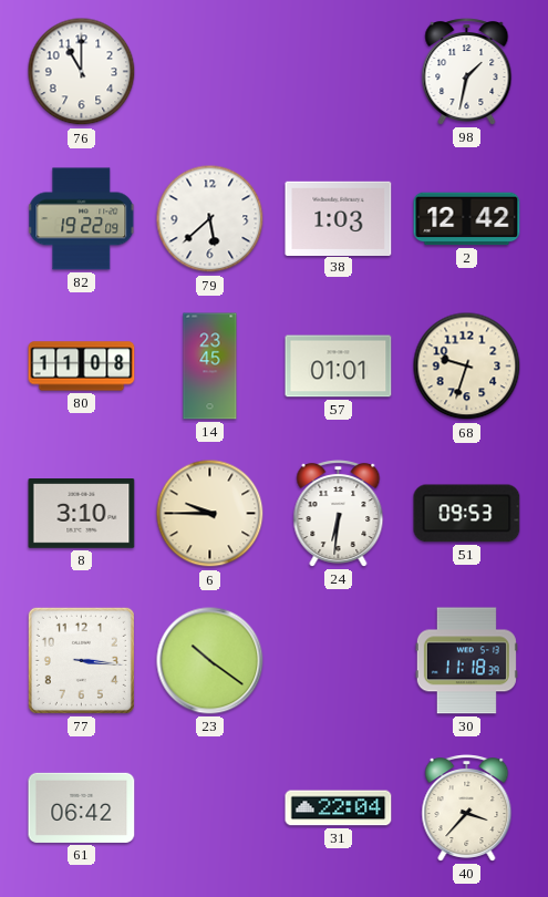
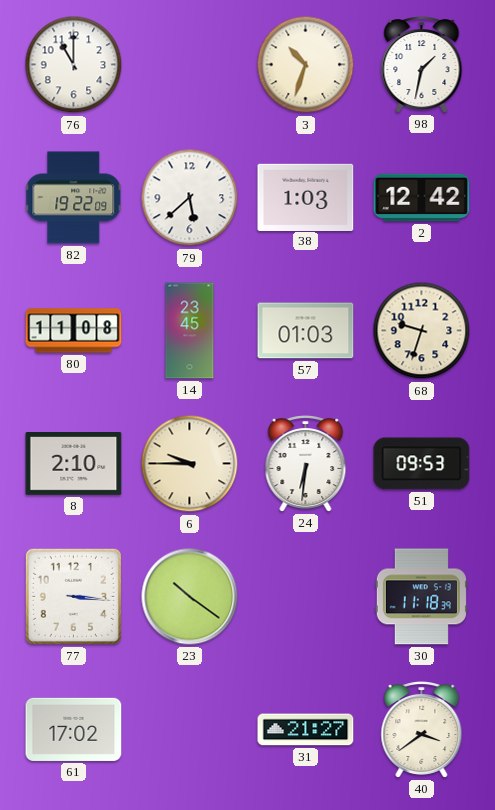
3: none -> 10:33
57: 01:01 -> 01:03
8: 3:10 -> 2:10
61: 06:42 -> 17:02
31: 22:04 -> 21:27
40: 3:37 -> 3:39
